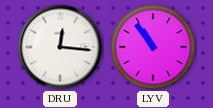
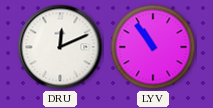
DRU: 12:16 -> 12:11
